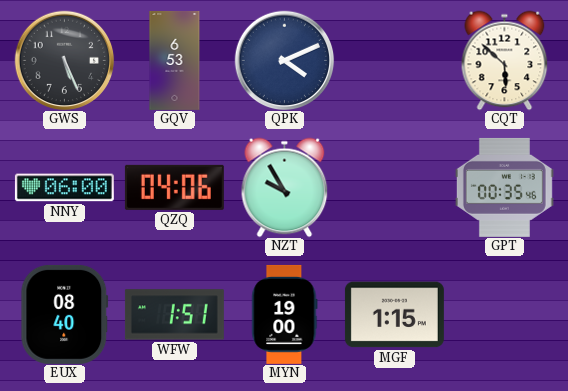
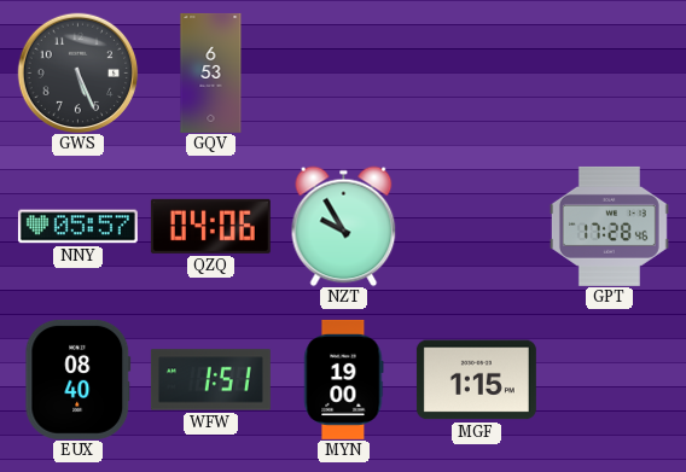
QPK: 4:11 -> none
CQT: 5:52 -> none
NNY: 06:00 -> 05:57
GPT: 00:35 -> 17:28
